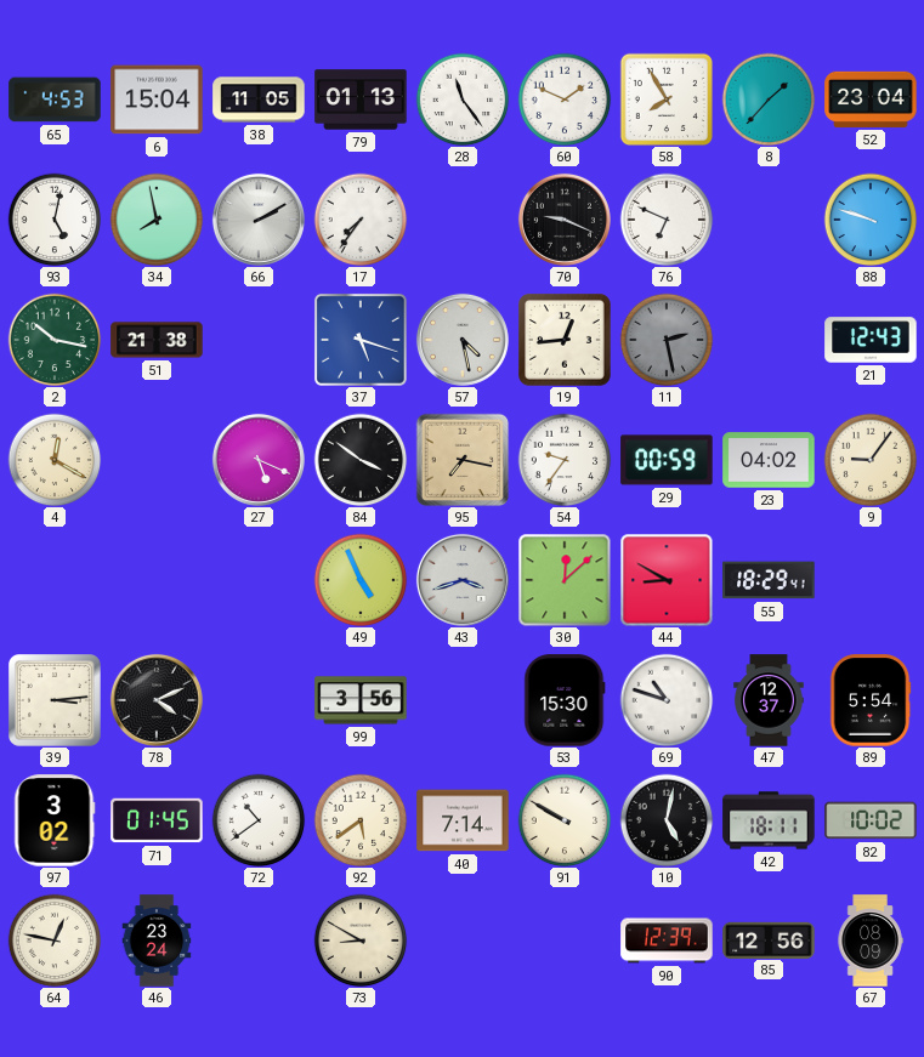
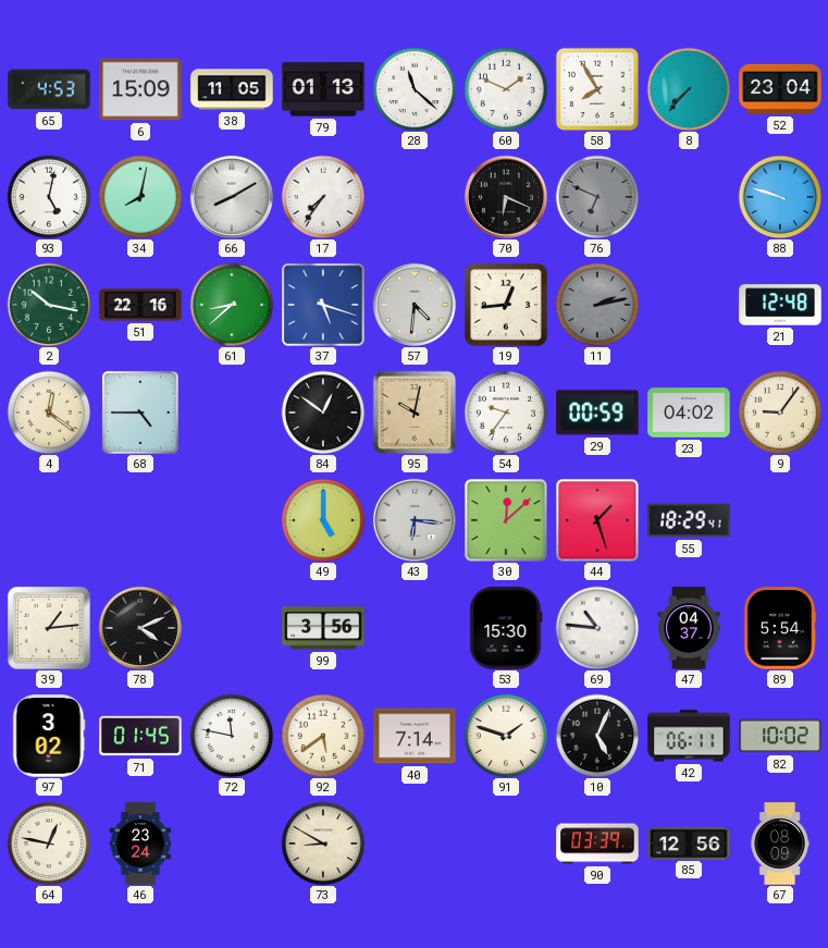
6: 15:04 -> 15:09
28: 11:24 -> 11:22
8: 1:37 -> 7:37
34: 7:58 -> 8:02
66: 2:10 -> 8:10
70: 9:19 -> 6:19
76 dial: white -> grey
51: 21:38 -> 22:16
61: none -> 8:38
57: 4:28 -> 4:31
11: 2:28 -> 2:13
21: 12:43 -> 12:48
4: 12:20 -> 12:21
68: none -> 4:45
27: 5:19 -> none
84: 3:51 -> 12:51
95: 7:17 -> 10:02
49: 4:56 -> 5:00
43: 3:42 -> 6:16
44: 8:50 -> 1:27
39: 3:14 -> 1:14
69: 10:48 -> 10:46
47: 12:37 -> 04:37
72: 10:39 -> 11:47
91: 9:50 -> 1:48
10: 5:02 -> 5:04
42: 18:11 -> 06:11
90: 12:39 -> 03:39
